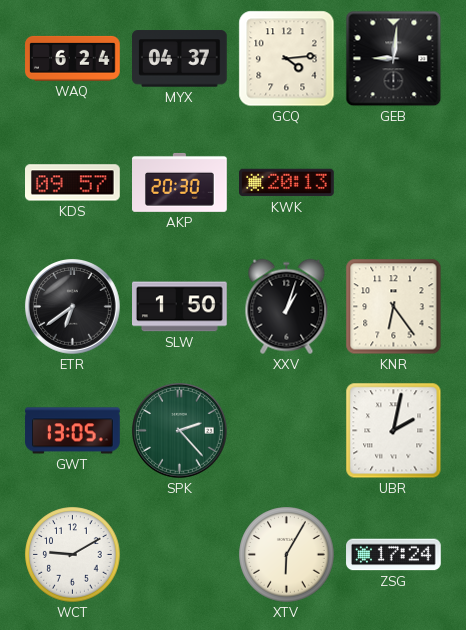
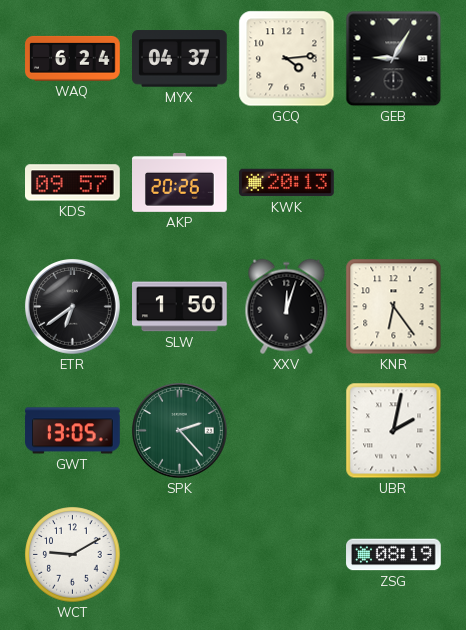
GEB: 9:01 -> 9:05
AKP: 20:30 -> 20:26
XXV: 1:03 -> 12:03
XTV: 6:05 -> none
ZSG: 17:24 -> 08:19
